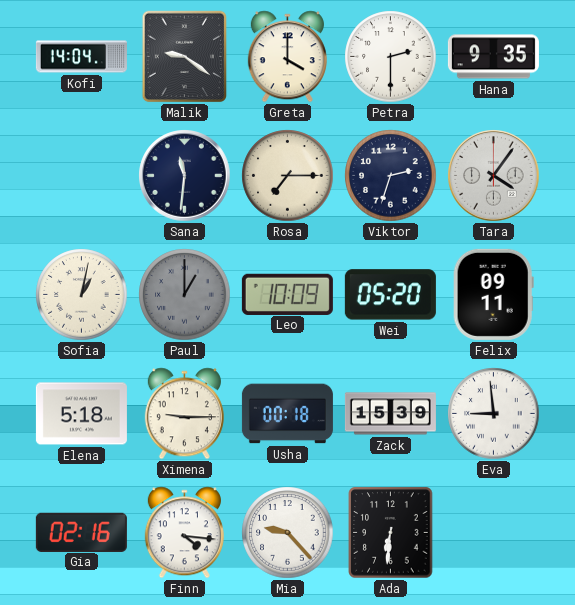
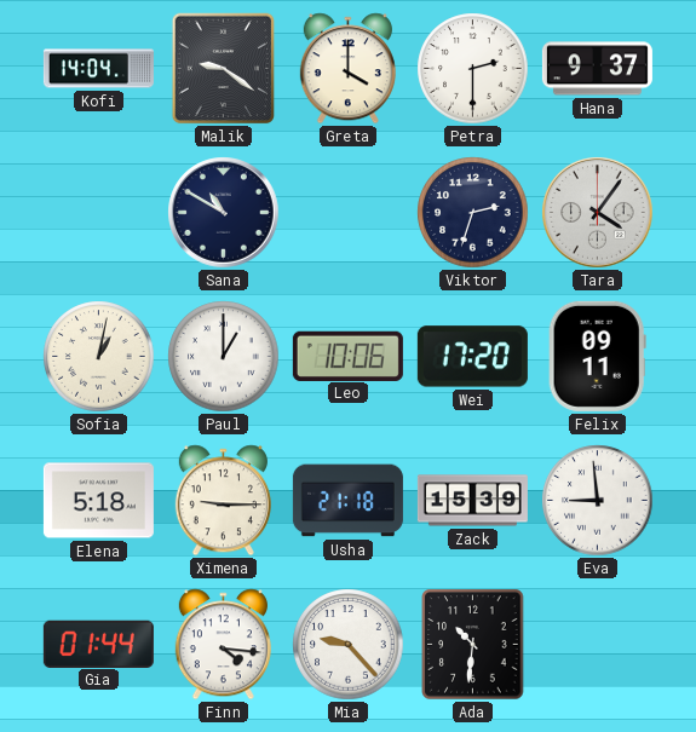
Hana: 9:35 -> 9:37
Sana: 11:31 -> 10:50
Rosa: 7:15 -> none
Paul dial: grey -> white
Leo: 10:09 -> 10:06
Wei: 05:20 -> 17:20
Usha: 00:18 -> 21:18
Gia: 02:16 -> 01:44
Ada: 6:31 -> 10:31
